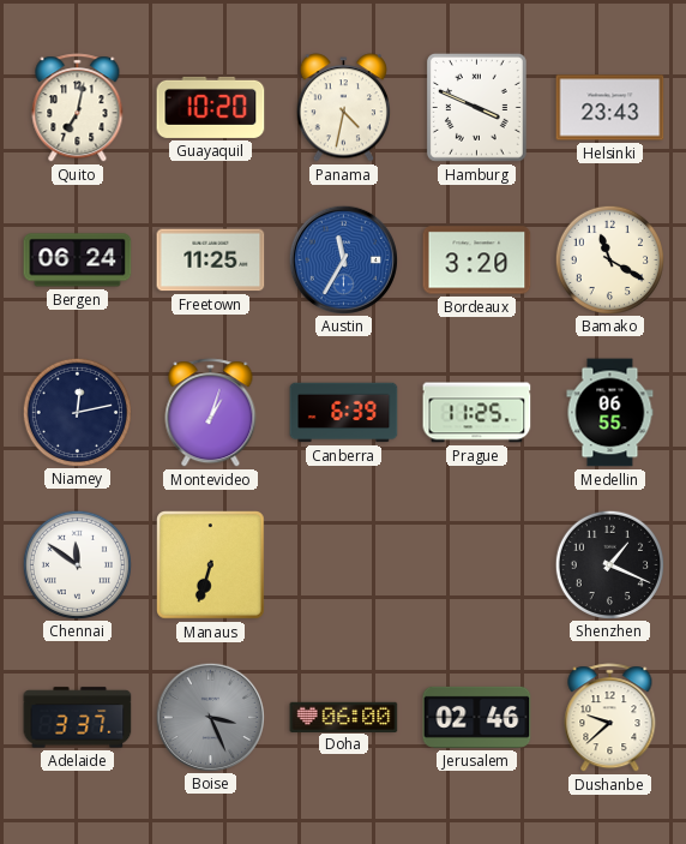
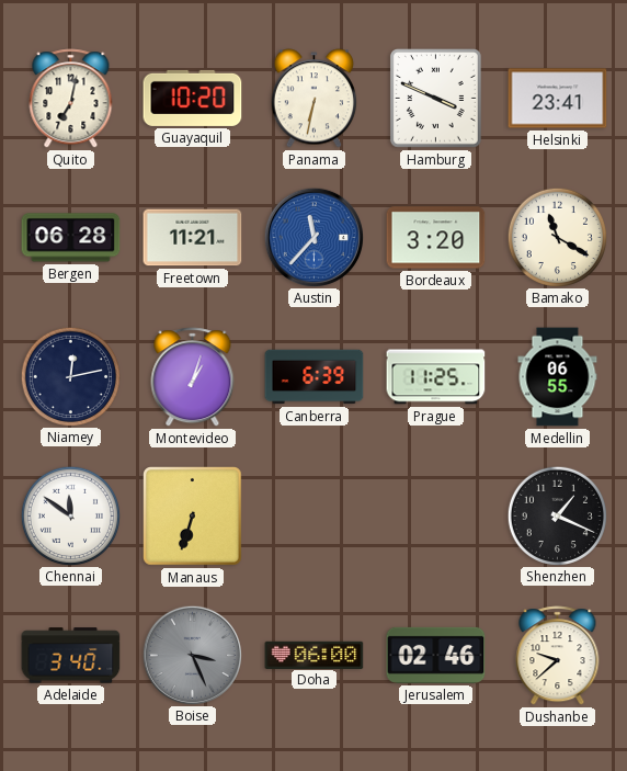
Panama: 4:32 -> 6:32
Helsinki: 23:43 -> 23:41
Bergen: 06:24 -> 06:28
Freetown: 11:25 -> 11:21
Austin: 11:35 -> 11:37
Adelaide: 3:37 -> 3:40
